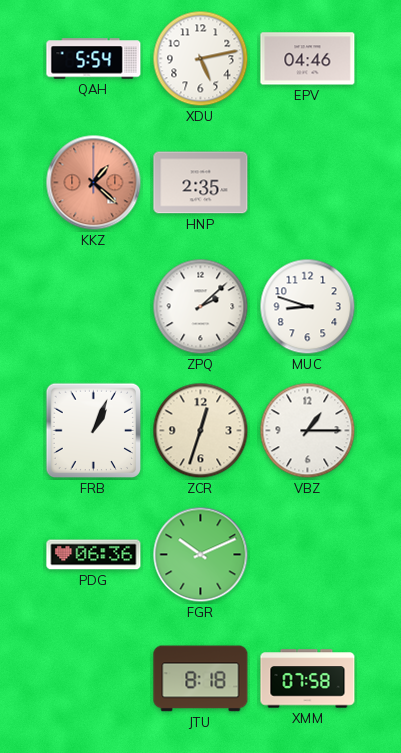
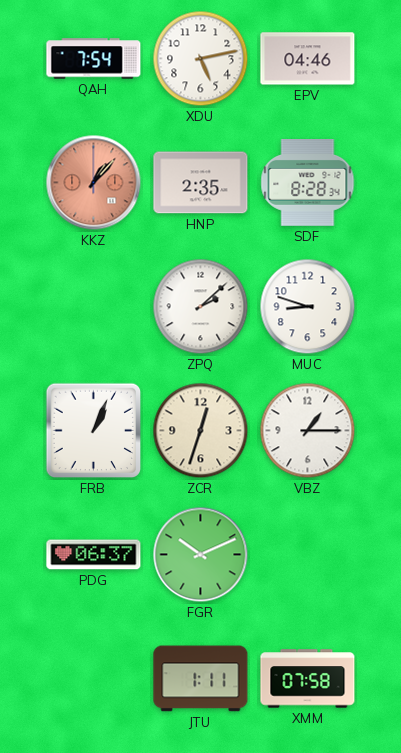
QAH: 5:54 -> 7:54
KKZ: 1:22 -> 1:07
SDF: none -> 8:28
PDG: 06:36 -> 06:37
JTU: 8:18 -> 1:11
